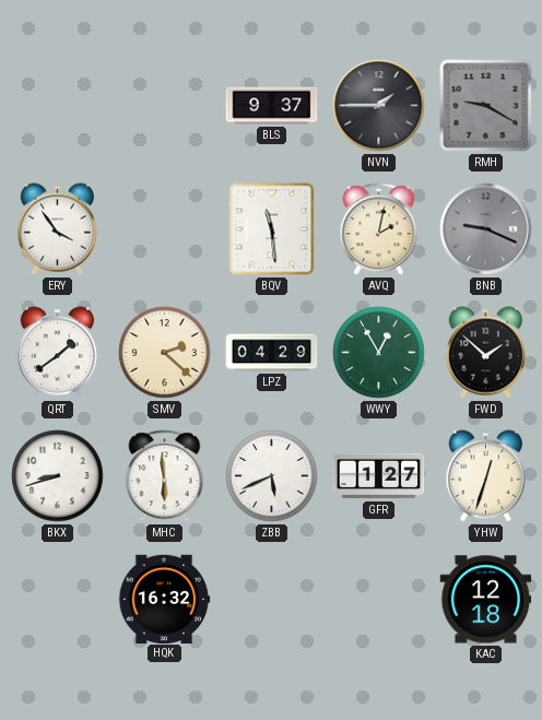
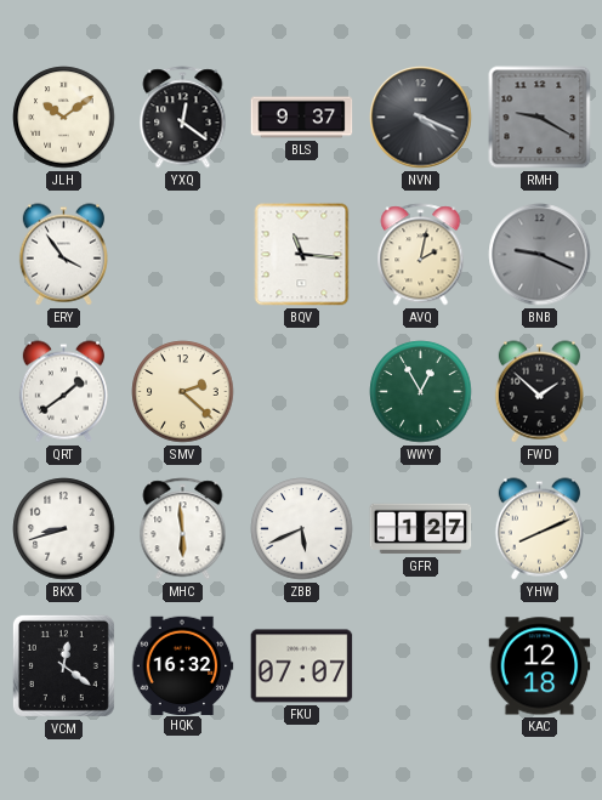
JLH: none -> 10:09
YXQ: none -> 12:21
NVN: 1:45 -> 4:19
BQV: 11:29 -> 11:16
LPZ: 04:29 -> none
YHW: 12:33 -> 8:11
VCM: none -> 12:21
FKU: none -> 07:07
